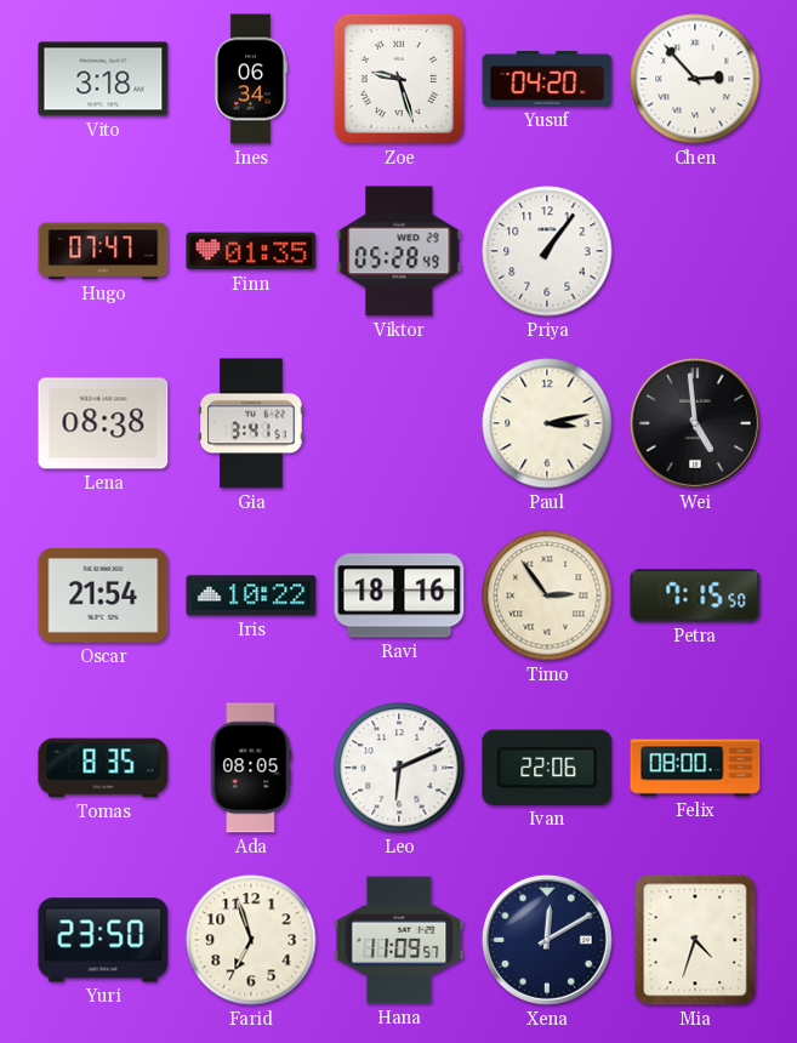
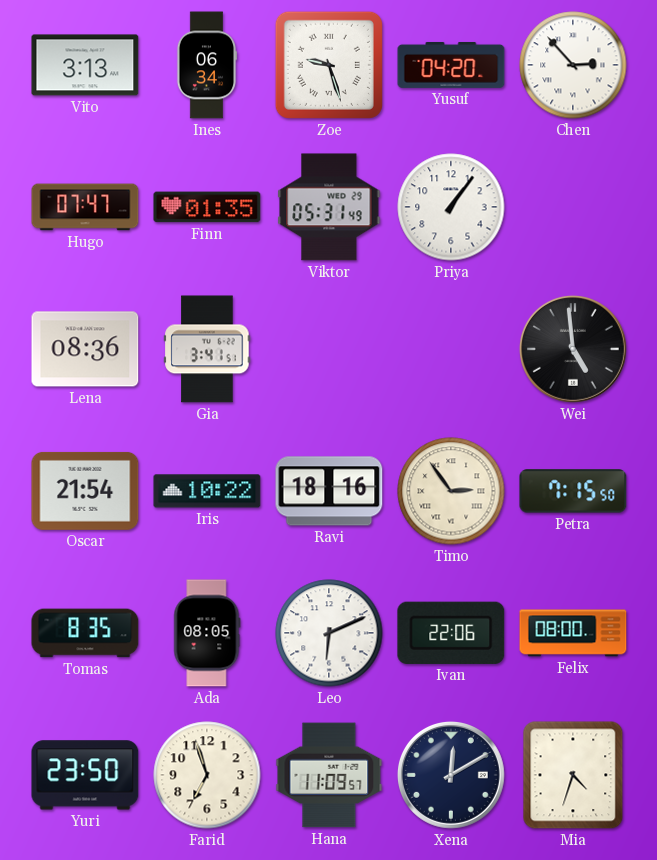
Vito: 3:18 -> 3:13
Viktor: 05:28 -> 05:31
Lena: 08:38 -> 08:36
Paul: 3:13 -> none
